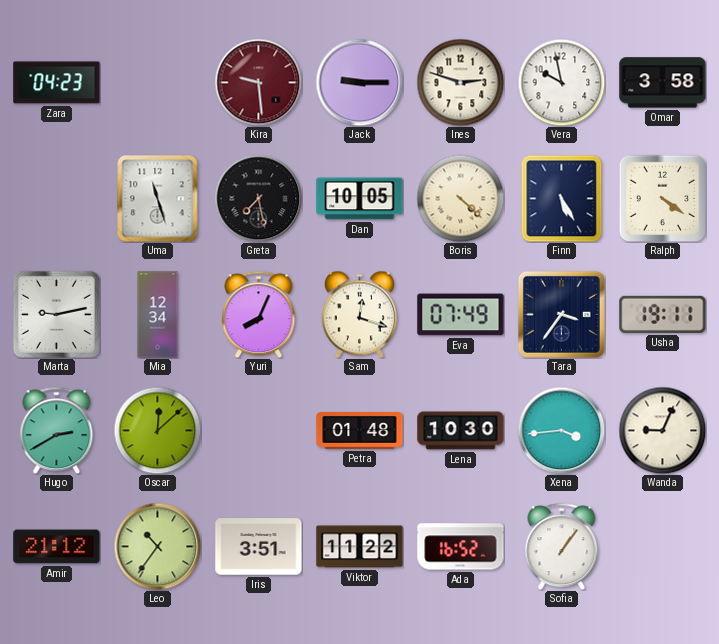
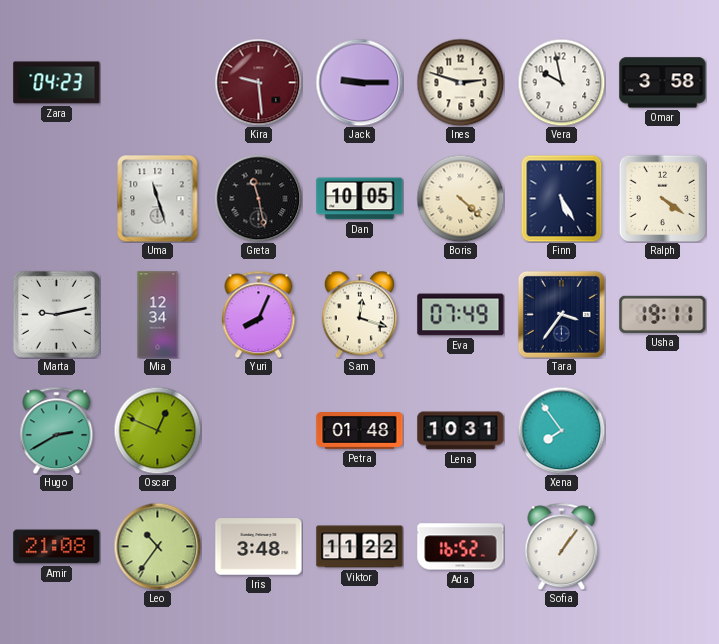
Greta: 7:28 -> 11:28
Oscar: 12:08 -> 12:49
Lena: 10:30 -> 10:31
Xena: 3:44 -> 7:54
Wanda: 9:04 -> none
Amir: 21:12 -> 21:08
Iris: 3:51 -> 3:48
